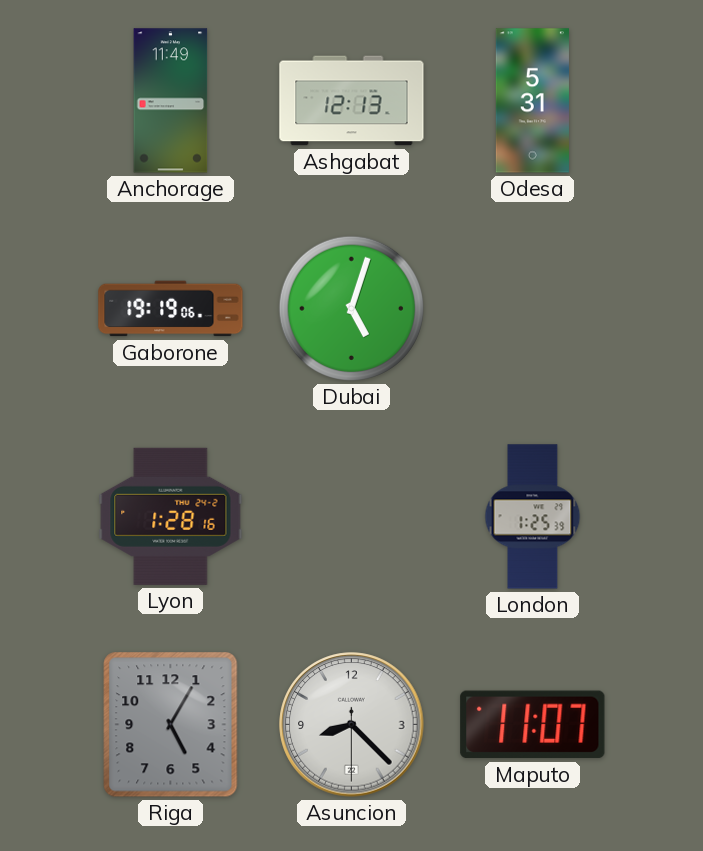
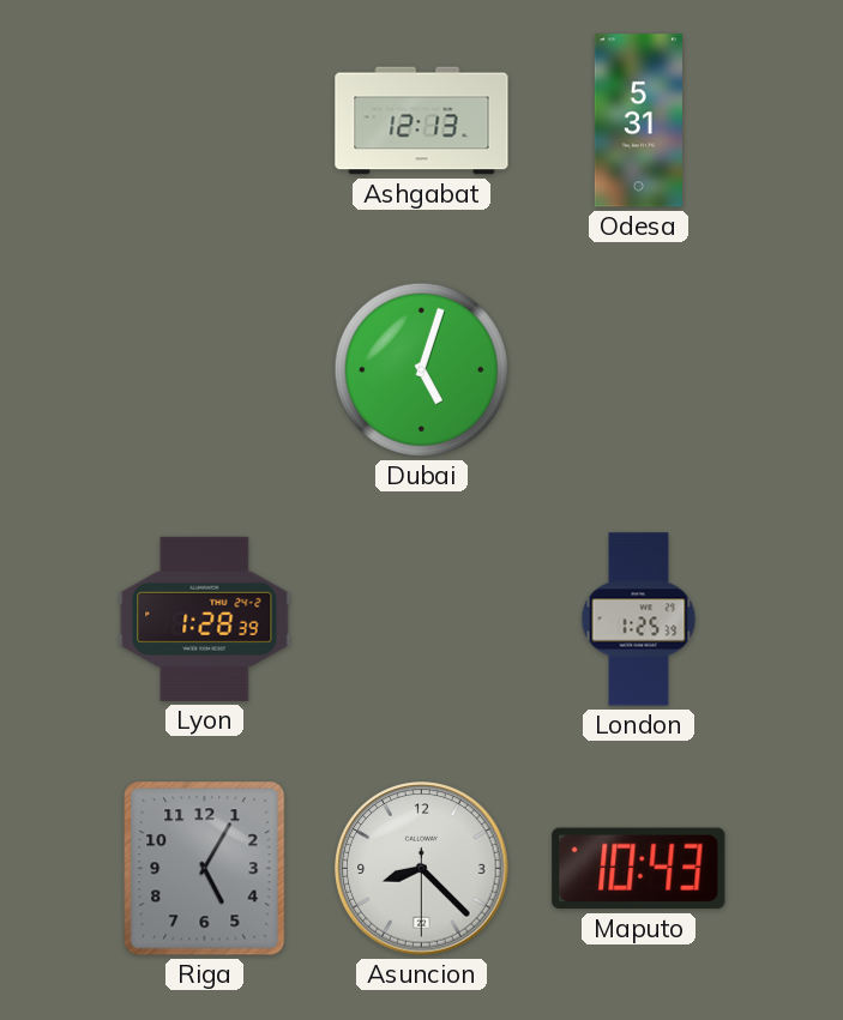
Anchorage: 11:49 -> none
Gaborone: 19:19 -> none
Lyon: 1:28:16 -> 1:28:39
Maputo: 11:07 -> 10:43
